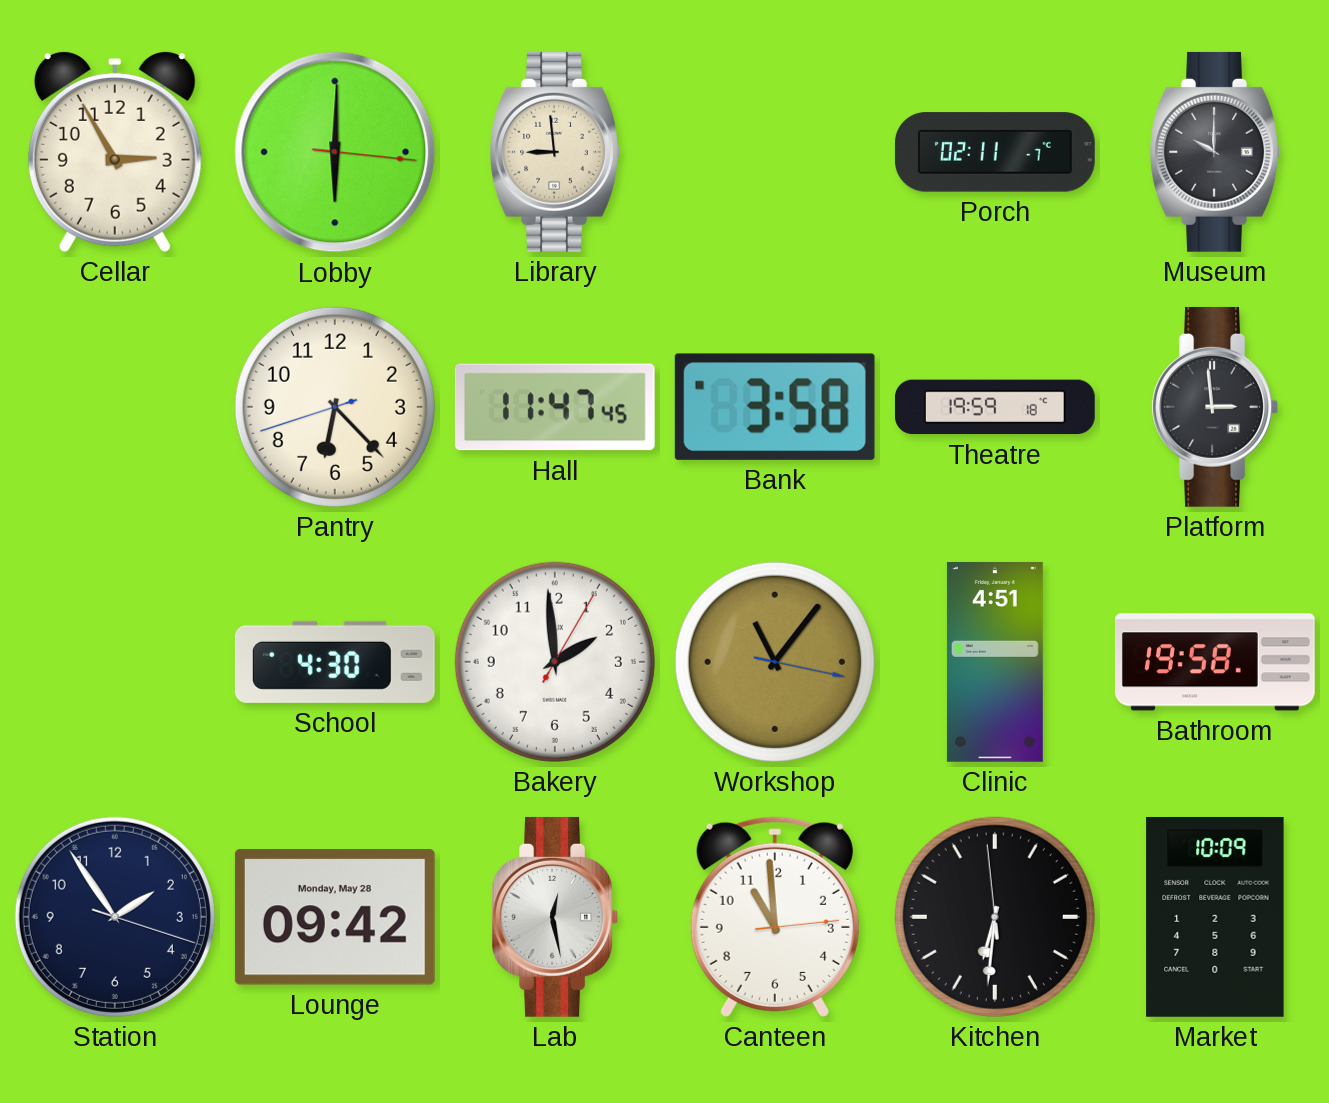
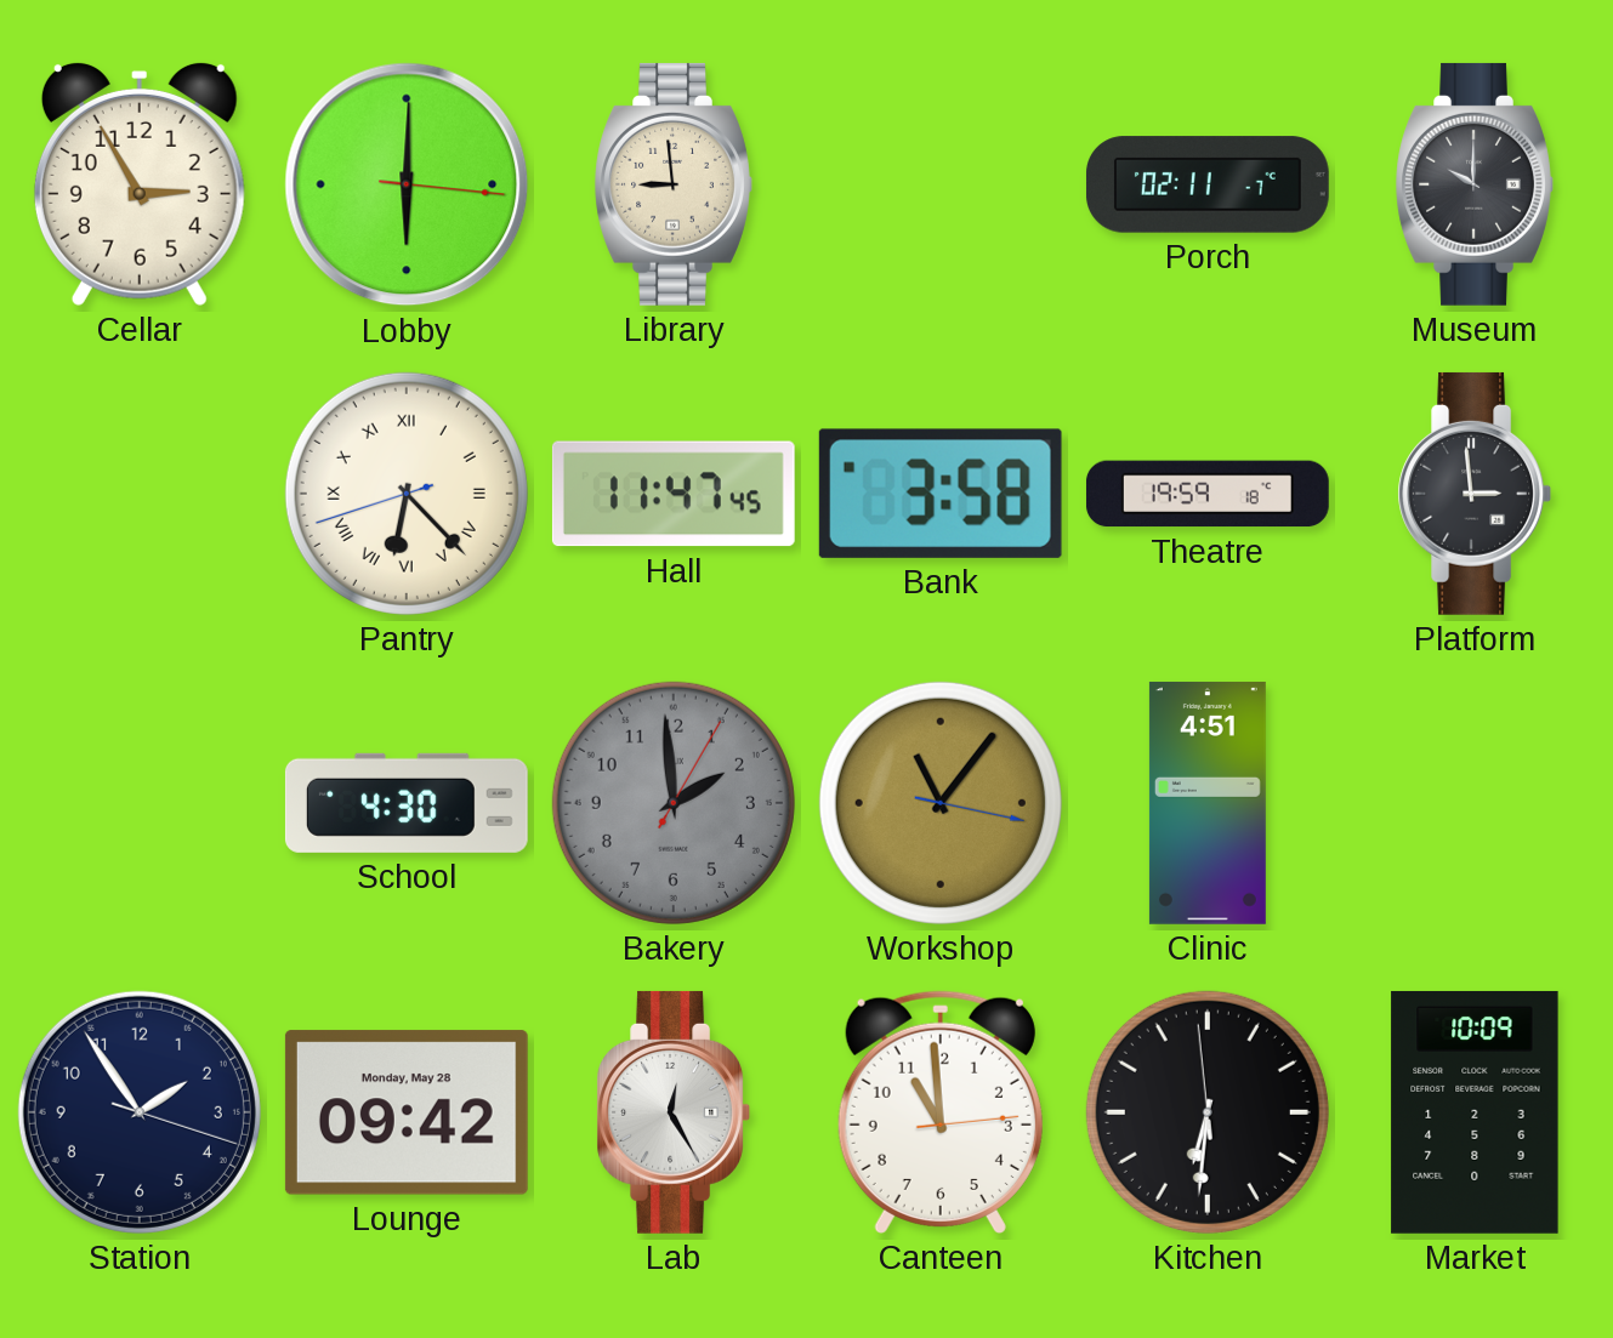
Pantry numerals: Arabic -> Roman
Bakery dial: white -> grey
Bathroom: 19:58 -> none
Lab: 12:28 -> 12:25
